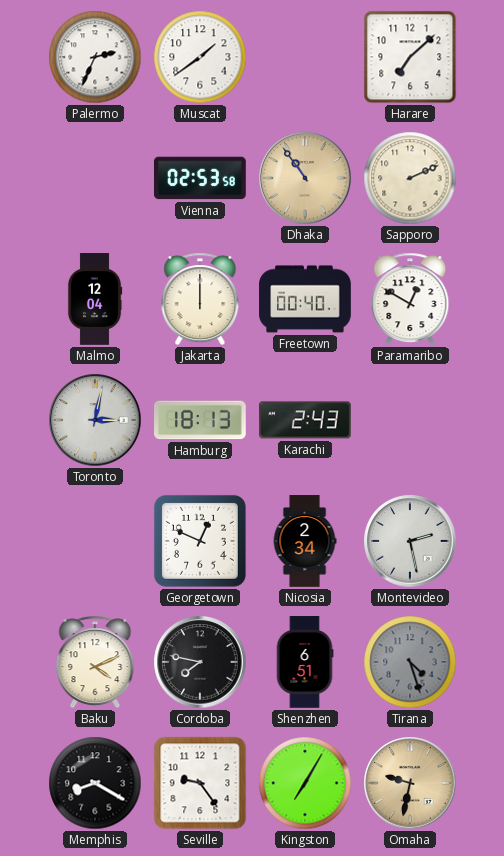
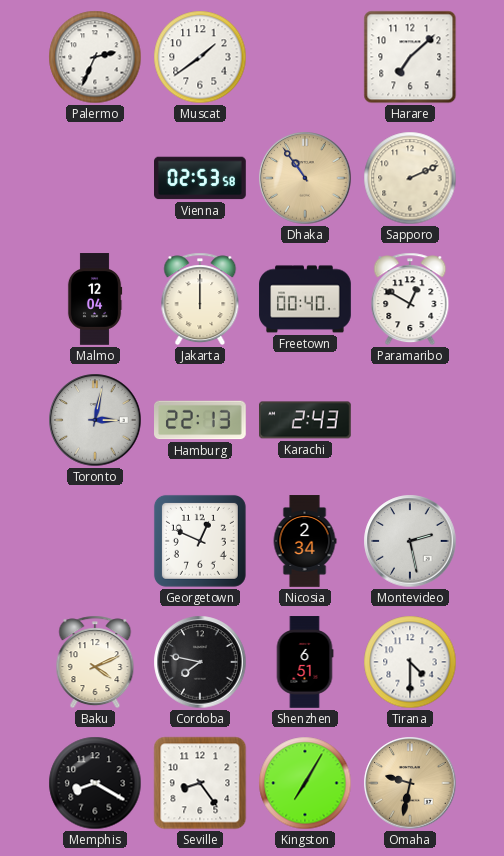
Hamburg: 18:13 -> 22:13
Tirana: 4:27 -> 4:30
Tirana dial: grey -> white
Seville: 9:24 -> 8:24
